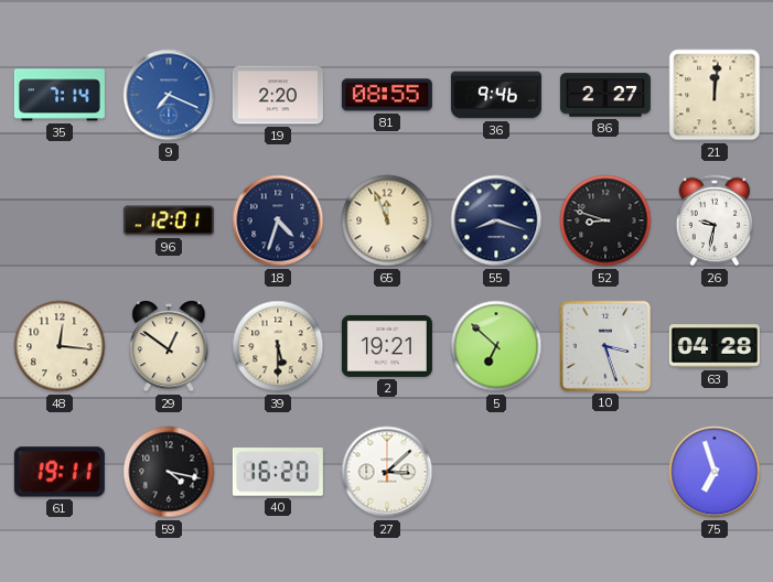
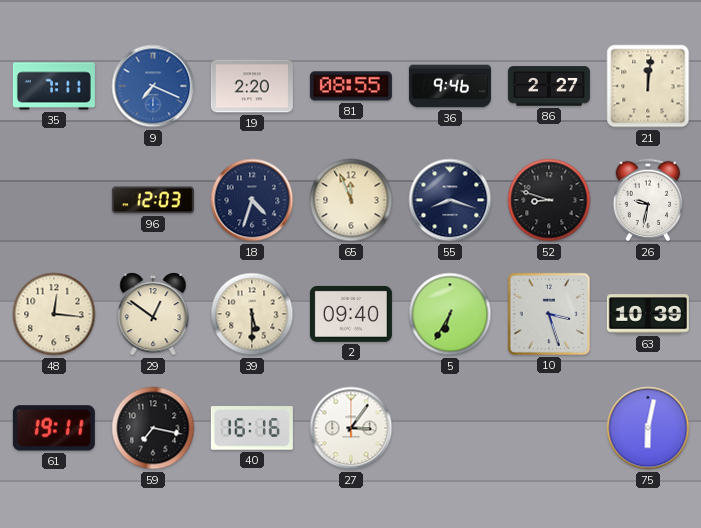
35: 7:14 -> 7:11
96: 12:01 -> 12:03
2: 19:21 -> 09:40
5: 6:52 -> 6:35
63: 04:28 -> 10:39
59: 4:17 -> 7:17
40: 16:20 -> 16:16
27: 3:08 -> 3:06
75: 6:57 -> 6:02
